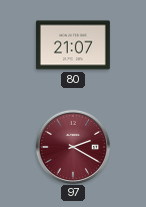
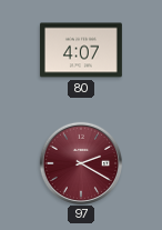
80: 21:07 -> 4:07
